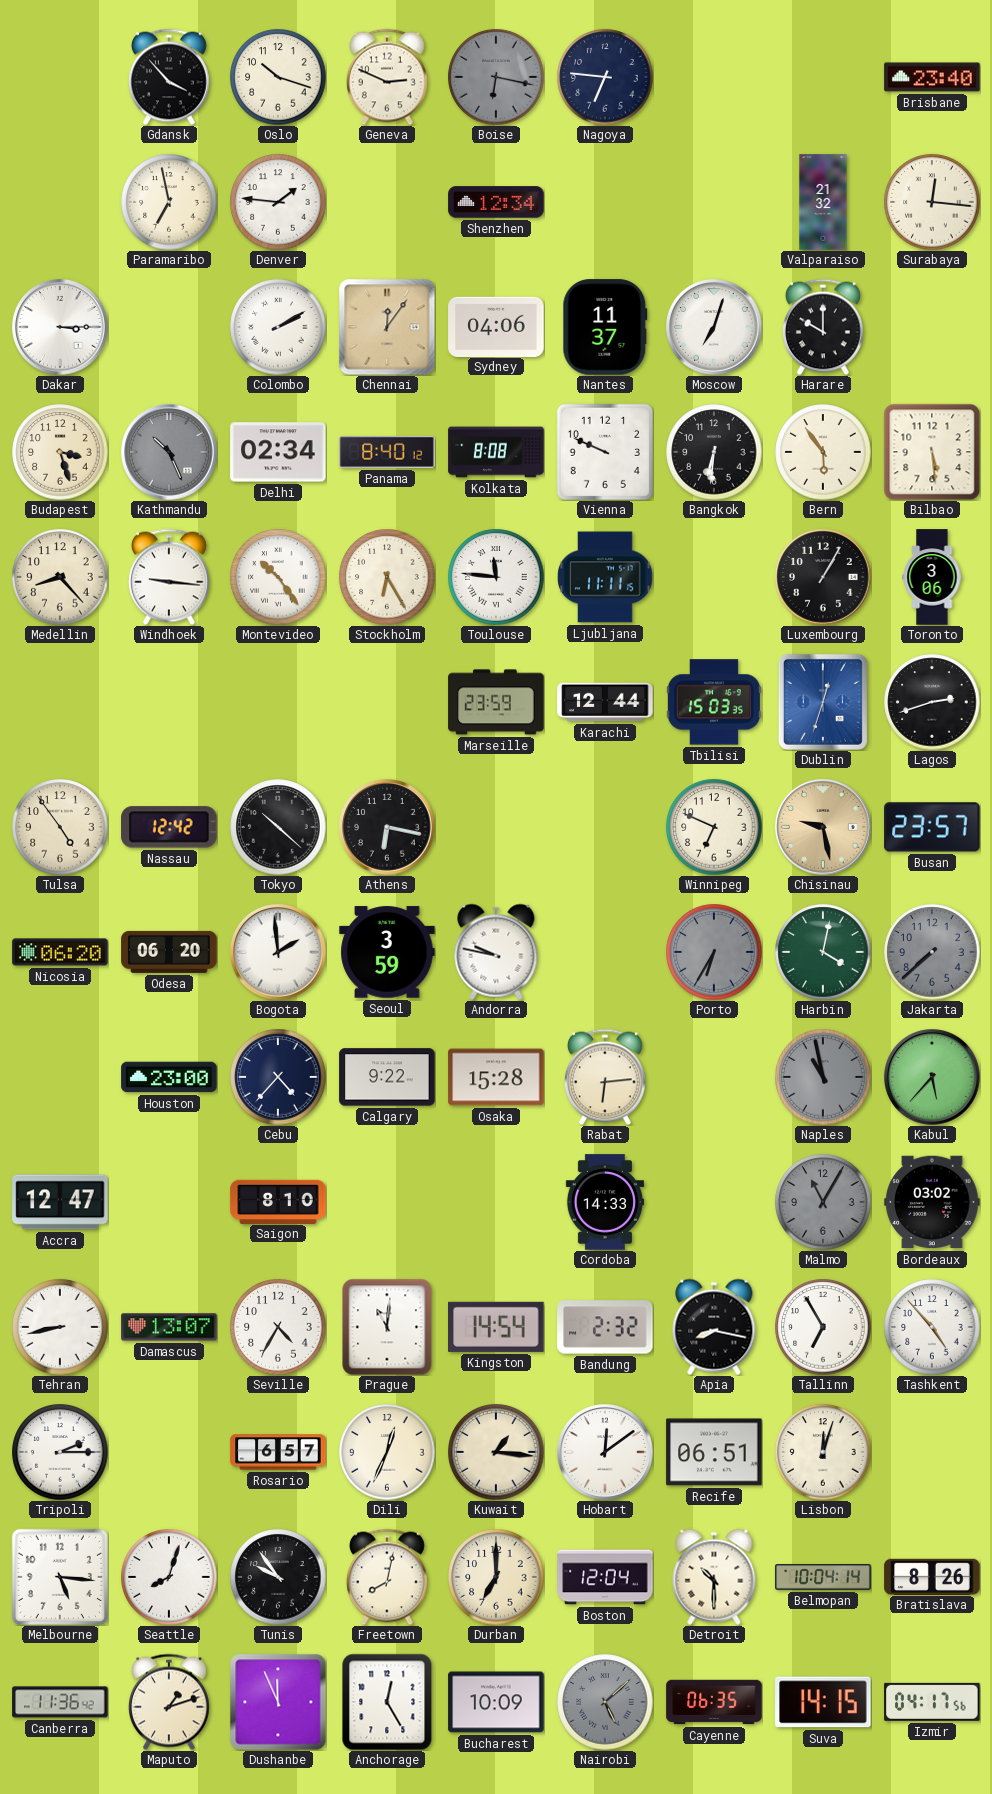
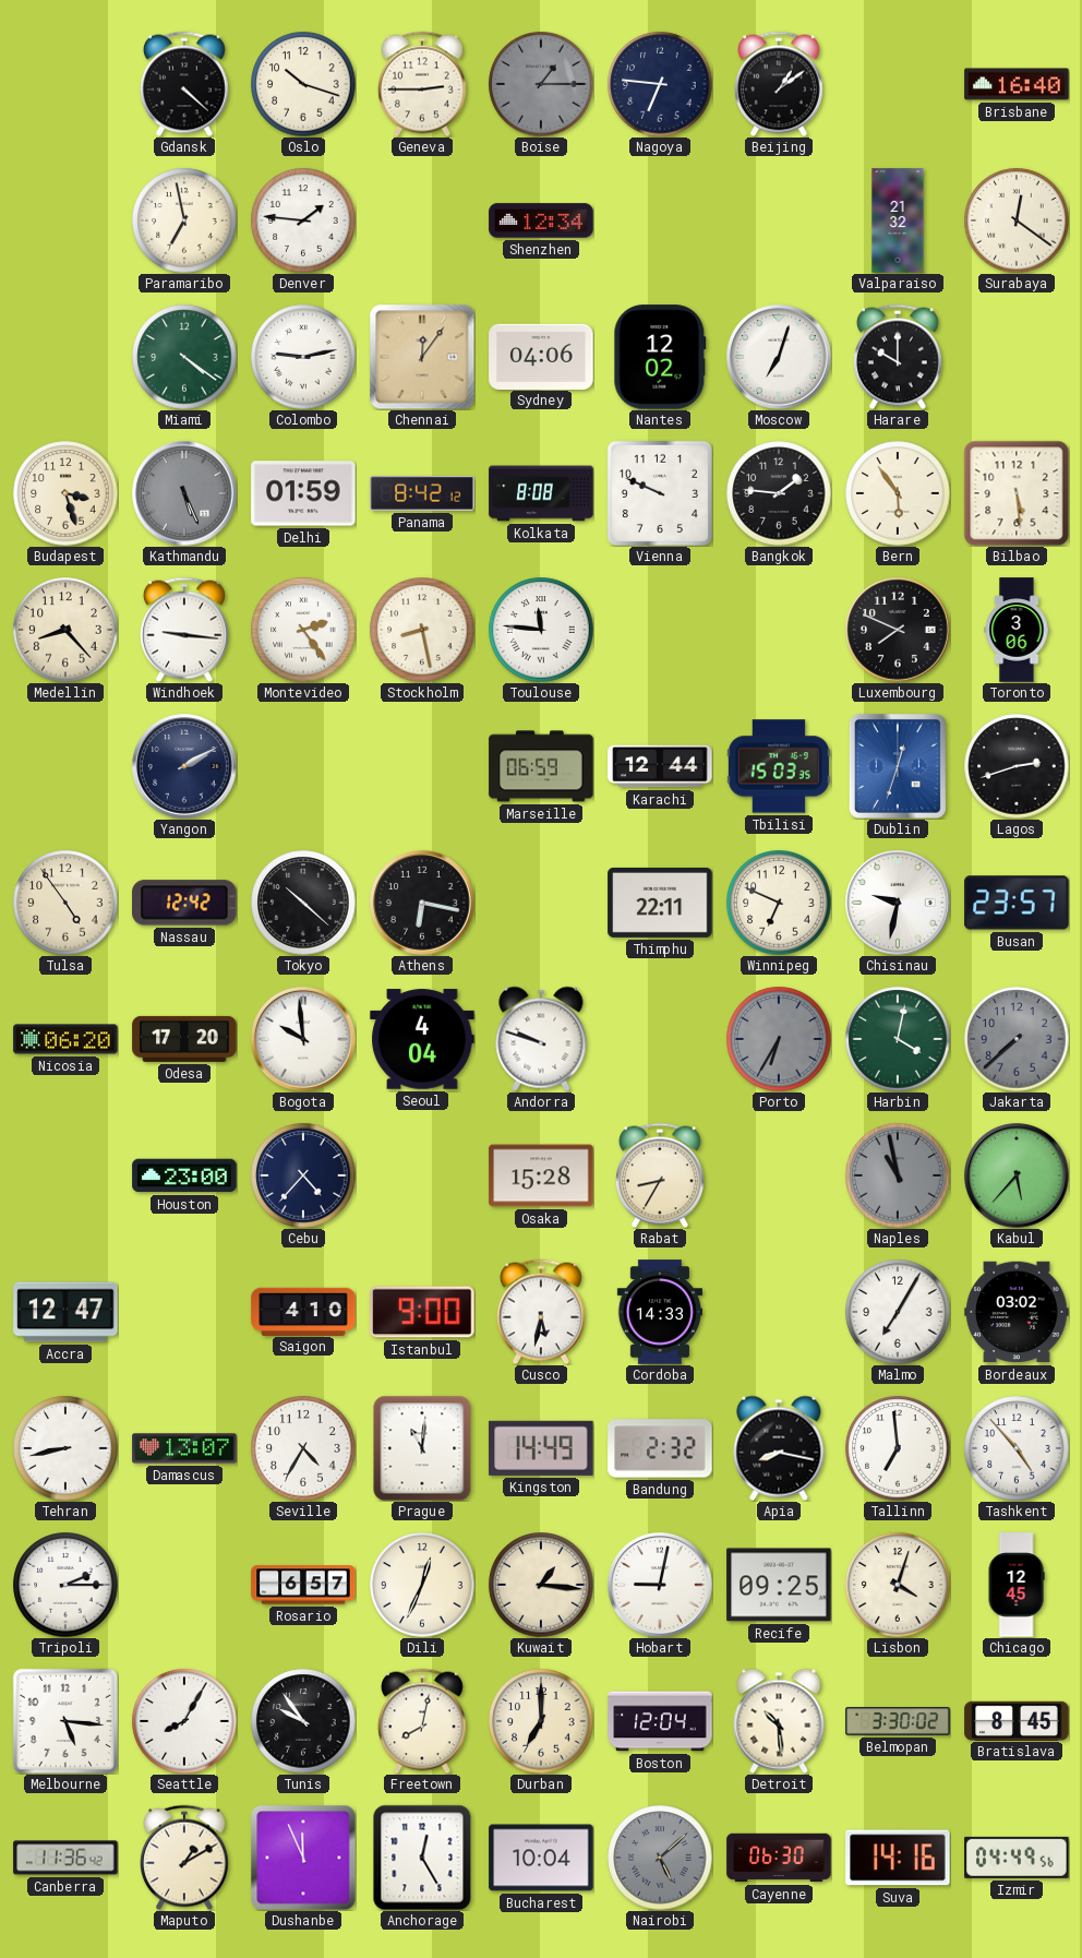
Gdansk: 3:53 -> 4:22
Geneva: 2:49 -> 2:45
Boise: 6:17 -> 1:15
Beijing: none -> 1:09
Brisbane: 23:40 -> 16:40
Surabaya: 12:16 -> 12:21
Dakar: 3:15 -> none
Miami: none -> 4:21
Colombo: 2:10 -> 9:13
Nantes: 11:37 -> 12:02
Kathmandu: 10:26 -> 5:26
Delhi: 02:34 -> 01:59
Panama: 8:40 -> 8:42
Bangkok: 6:31 -> 1:46
Montevideo: 10:24 -> 2:24
Stockholm: 6:25 -> 8:28
Ljubljana: 11:11 -> none
Luxembourg: 1:05 -> 7:49
Yangon: none -> 2:10
Marseille: 23:59 -> 06:59
Thimphu: none -> 22:11
Chisinau: 9:28 -> 9:32
Chisinau dial: champagne -> white
Odesa: 06:20 -> 17:20
Bogota: 1:59 -> 9:59
Seoul: 3:59 -> 4:04
Andorra: 9:47 -> 9:48
Calgary: 9:22 -> none
Rabat: 6:14 -> 8:35
Saigon: 8:10 -> 4:10
Istanbul: none -> 9:00
Cusco: none -> 5:32
Malmo: 11:05 -> 7:05
Malmo dial: grey -> white
Kingston: 14:54 -> 14:49
Tallinn: 6:55 -> 6:59
Hobart: 12:09 -> 9:02
Recife: 06:51 -> 09:25
Lisbon: 12:03 -> 4:03
Chicago: none -> 12:45
Seattle: 8:03 -> 8:05
Detroit: 10:30 -> 10:29
Belmopan: 10:04 -> 3:30
Bratislava: 8:26 -> 8:45
Maputo: 1:12 -> 1:10
Bucharest: 10:09 -> 10:04
Cayenne: 06:35 -> 06:30
Suva: 14:15 -> 14:16
Izmir: 04:17 -> 04:49
